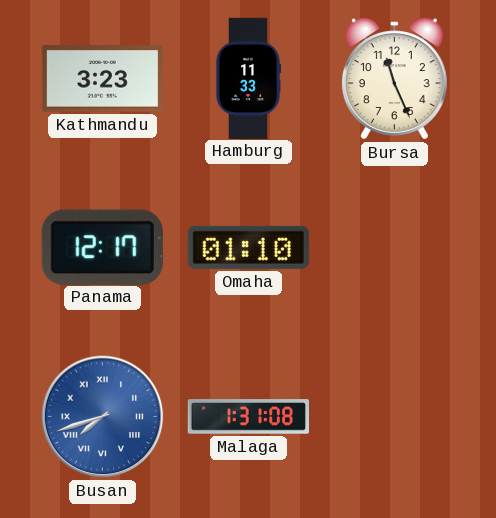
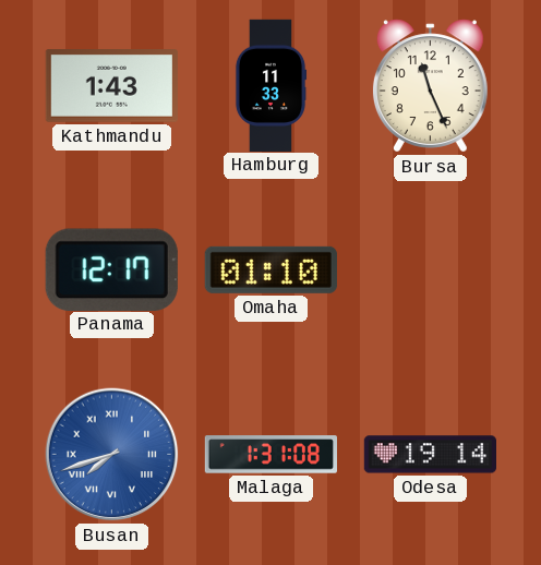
Kathmandu: 3:23 -> 1:43
Odesa: none -> 19:14
